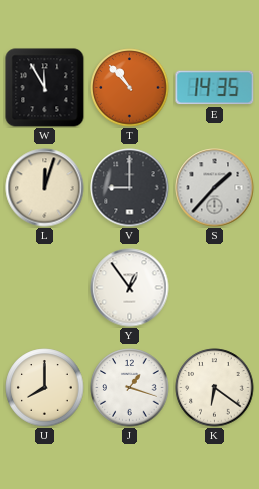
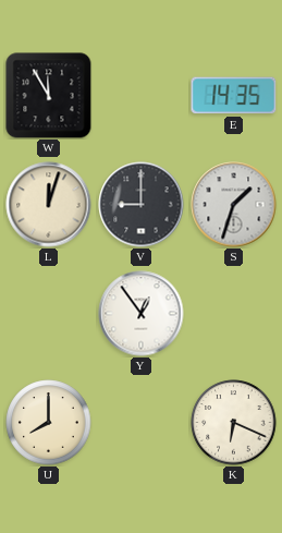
T: 10:53 -> none
S: 1:37 -> 1:33
J: 1:18 -> none
K: 6:21 -> 6:19
